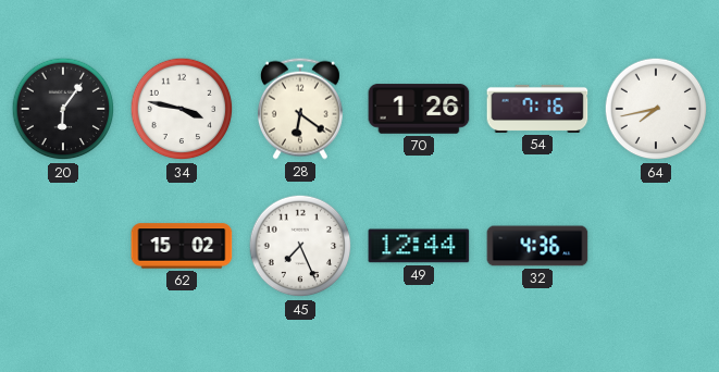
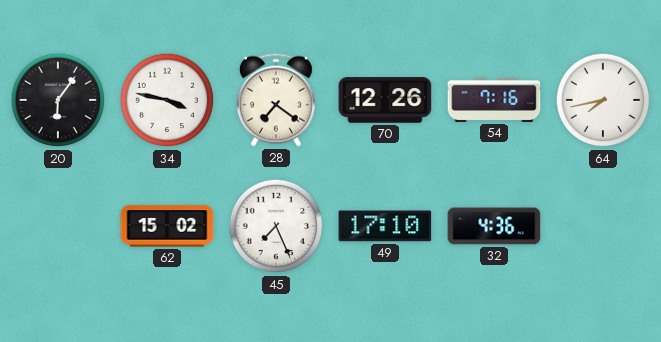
28: 6:21 -> 7:21
70: 1:26 -> 12:26
49: 12:44 -> 17:10
